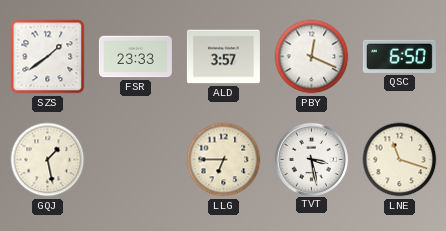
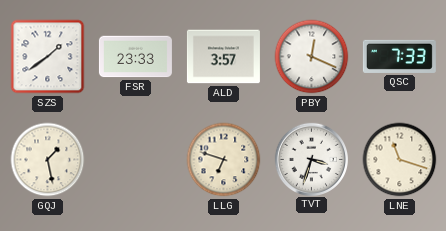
QSC: 6:50 -> 7:33
LLG: 6:45 -> 6:48
TVT: 3:28 -> 3:33
